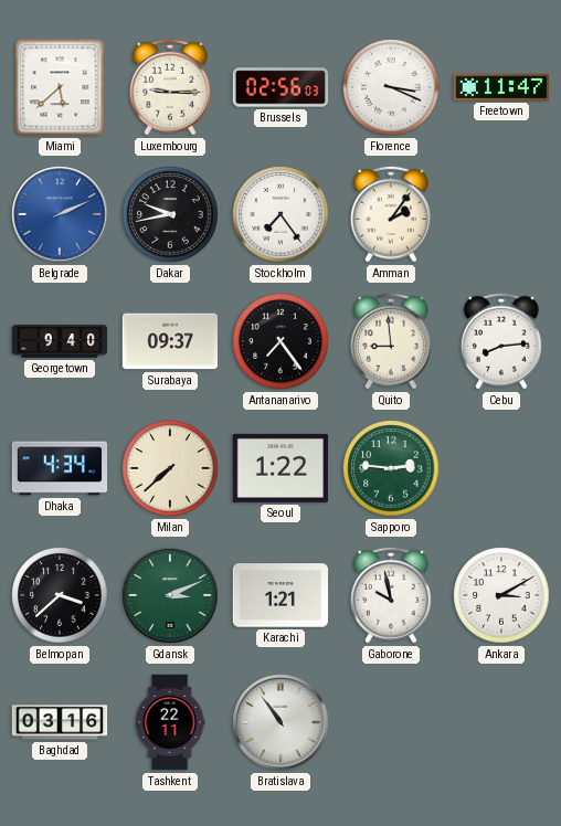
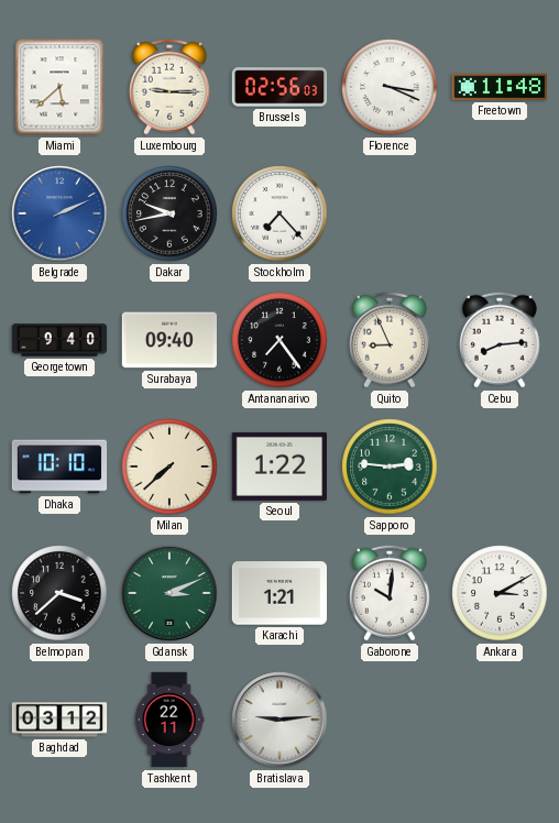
Freetown: 11:47 -> 11:48
Stockholm: 7:24 -> 7:23
Amman: 2:06 -> none
Surabaya: 09:37 -> 09:40
Quito: 8:59 -> 8:56
Dhaka: 4:34 -> 10:10
Gaborone: 9:58 -> 10:01
Baghdad: 03:16 -> 03:12
Bratislava: 10:54 -> 9:14
